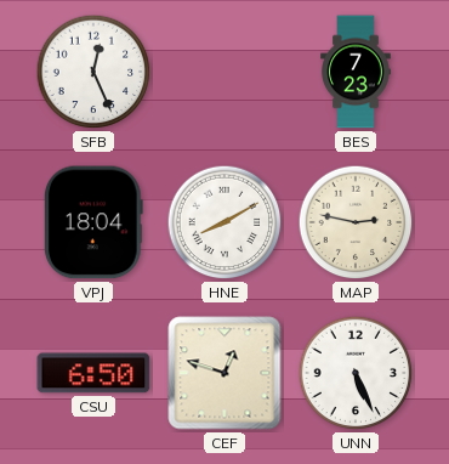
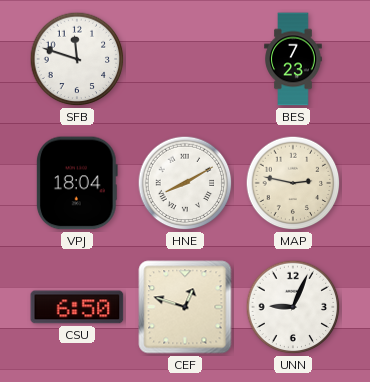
SFB: 12:26 -> 11:48
UNN: 5:26 -> 9:04
